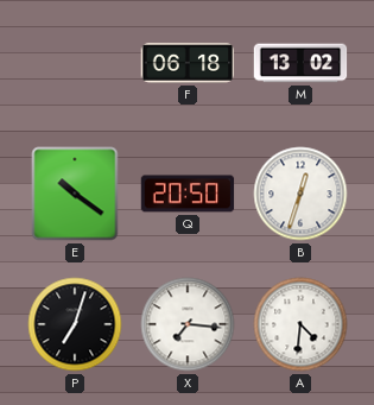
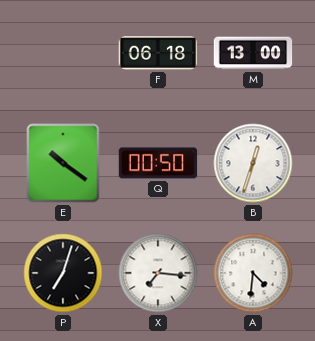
M: 13:02 -> 13:00
Q: 20:50 -> 00:50
